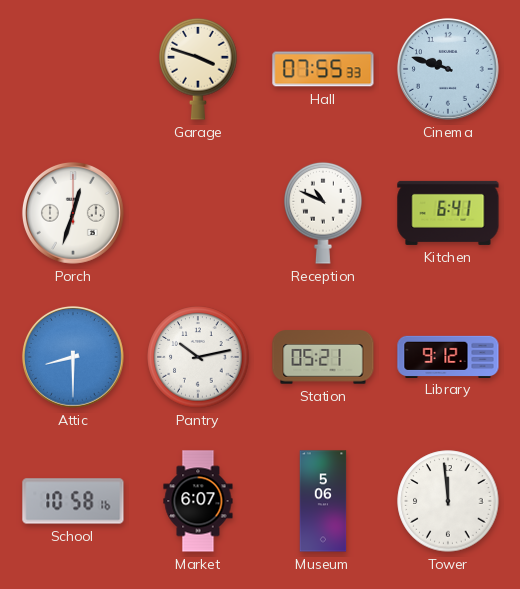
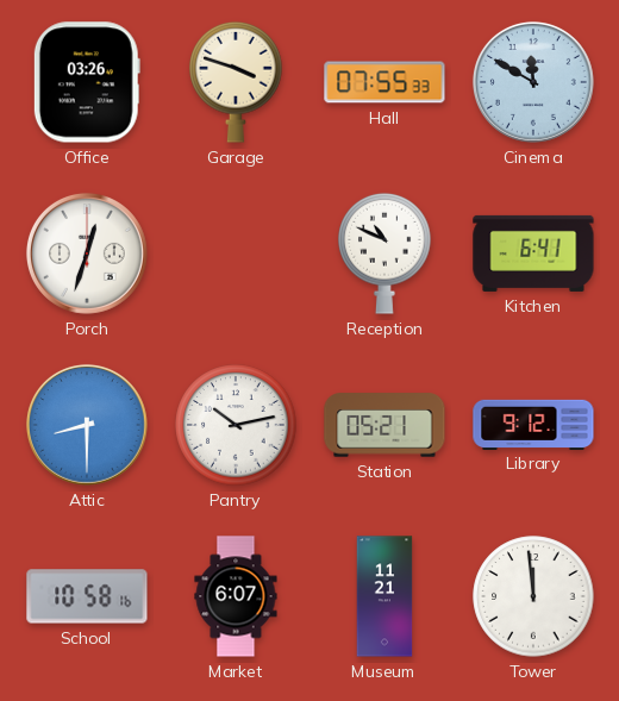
Office: none -> 03:26
Cinema: 9:48 -> 11:50
Museum: 5:06 -> 11:21
